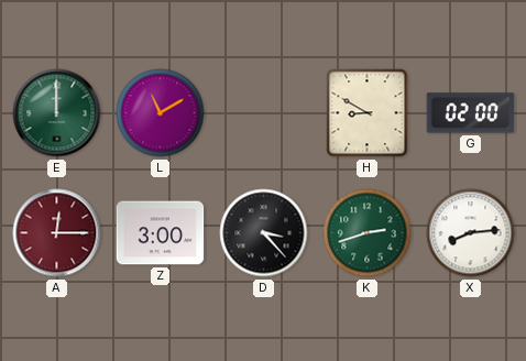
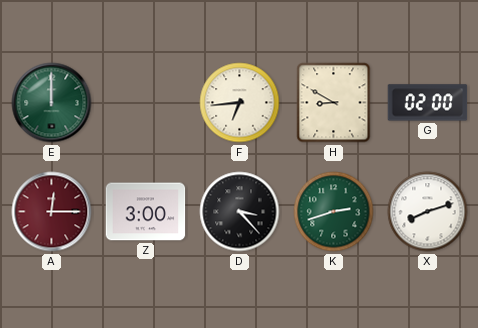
L: 11:10 -> none
F: none -> 6:44
X: 8:14 -> 8:12
